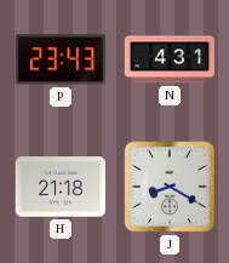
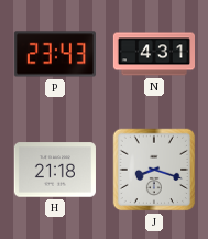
J: 8:20 -> 8:18
